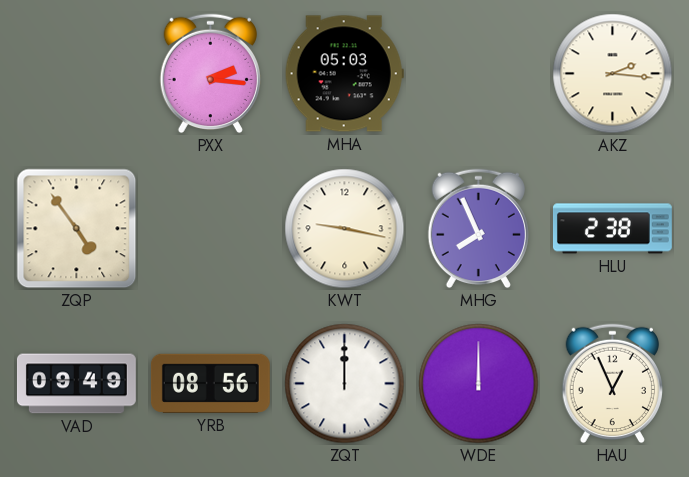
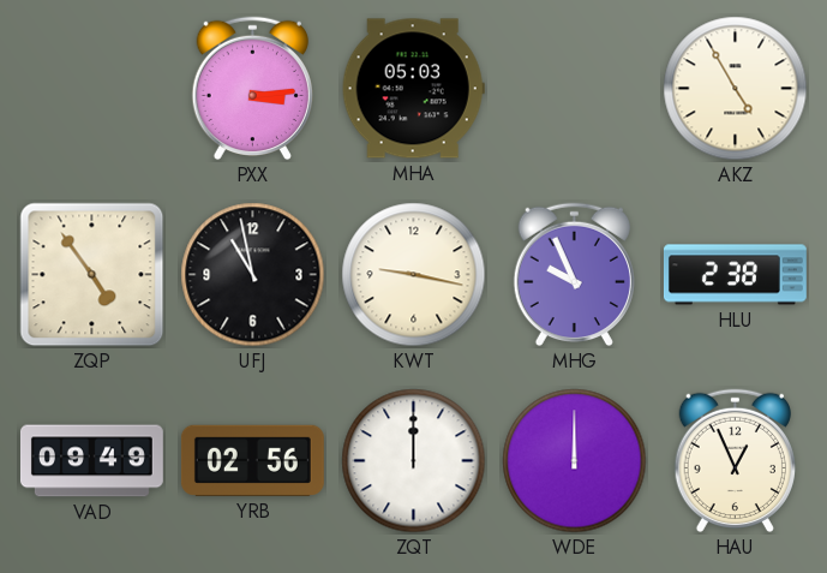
PXX: 2:16 -> 3:14
AKZ: 2:16 -> 4:55
UFJ: none -> 10:58
MHG: 7:56 -> 9:56
YRB: 08:56 -> 02:56
